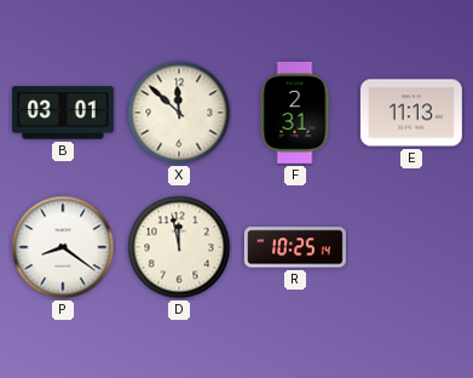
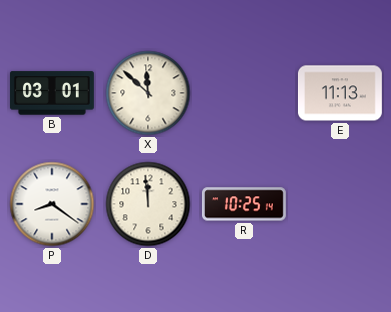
F: 2:31 -> none
D: 11:58 -> 11:59
